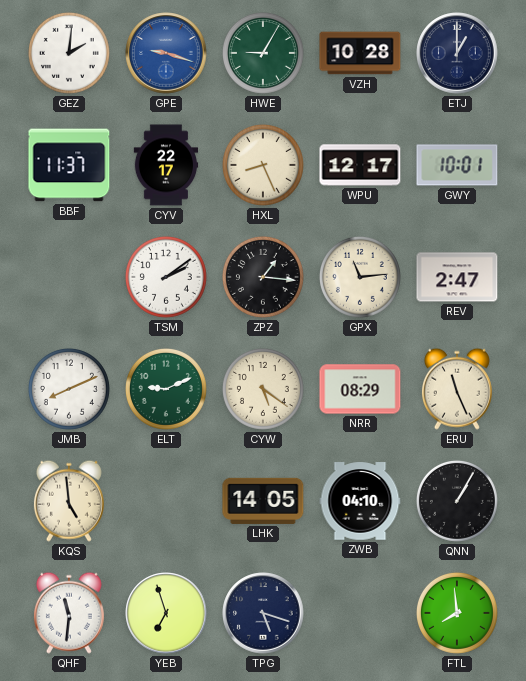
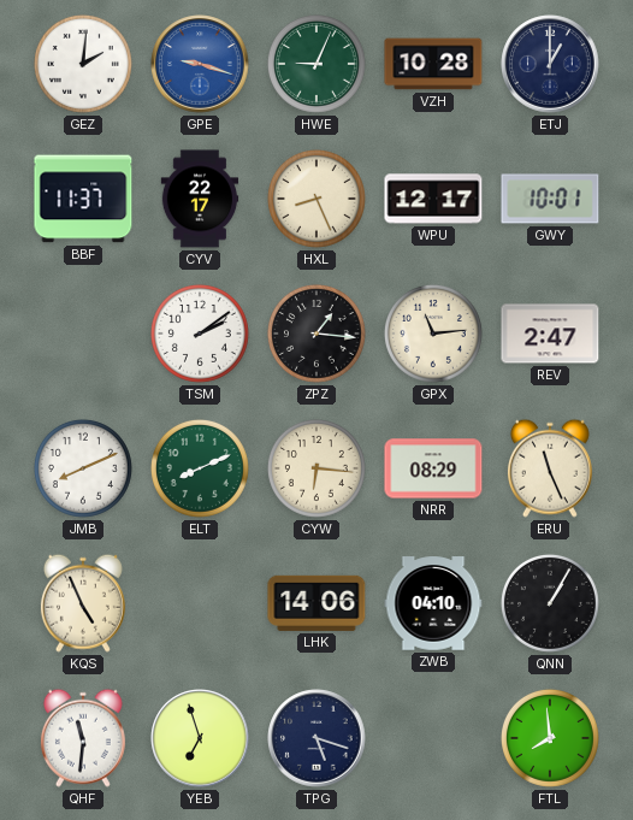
HWE: 9:05 -> 9:04
ELT: 9:11 -> 8:11
CYW: 5:21 -> 6:16
KQS: 4:59 -> 4:56
LHK: 14:05 -> 14:06
